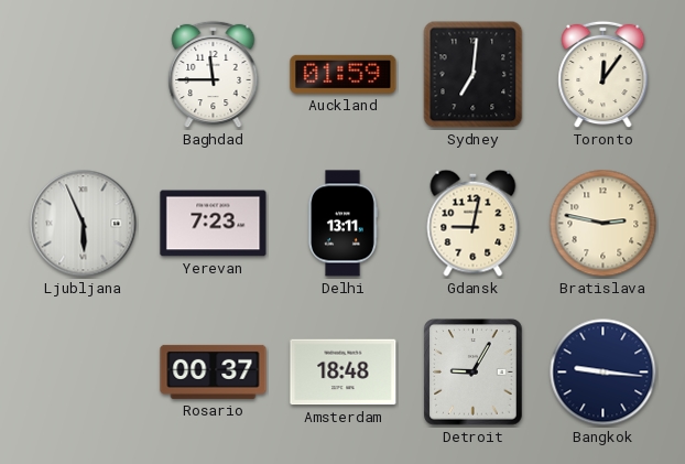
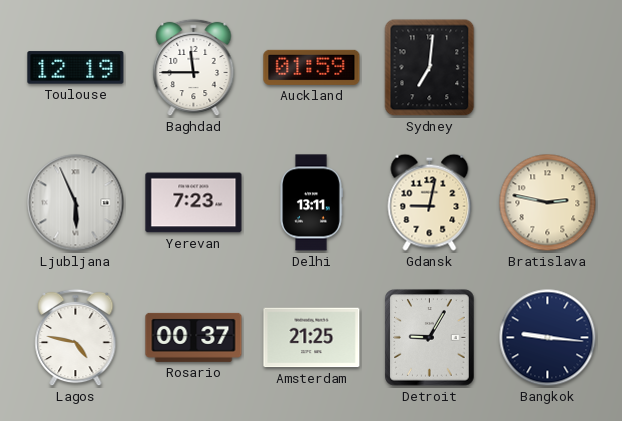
Toulouse: none -> 12:19
Toronto: 12:06 -> none
Lagos: none -> 4:47
Amsterdam: 18:48 -> 21:25
